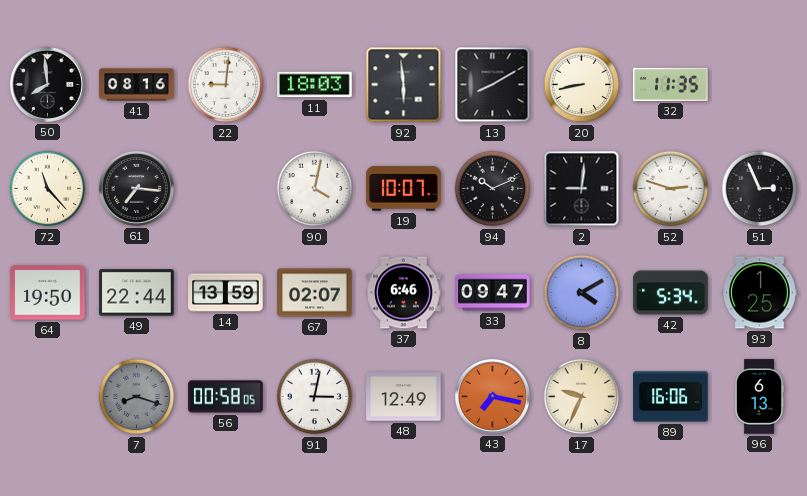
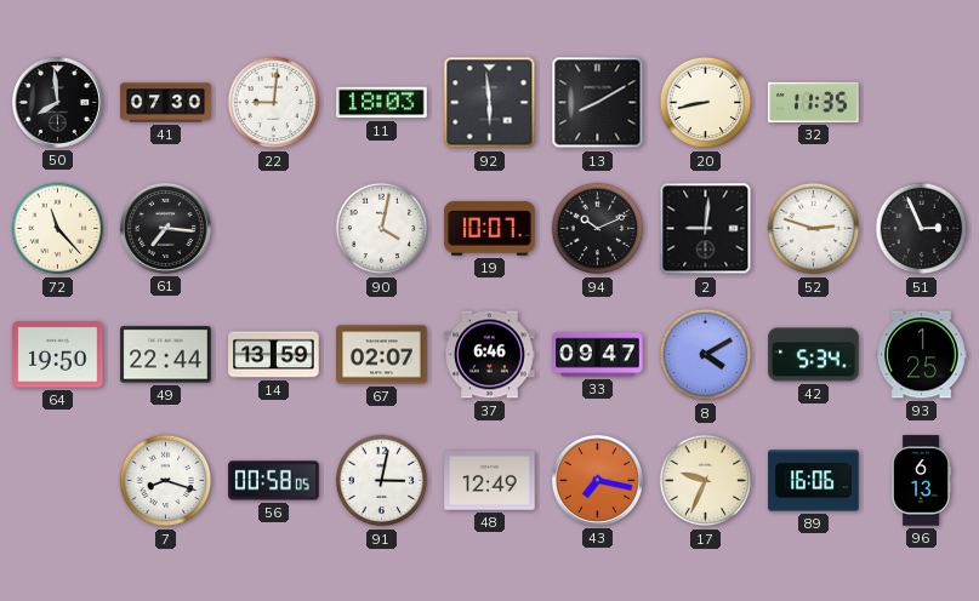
41: 08:16 -> 07:30
7 dial: grey -> white
